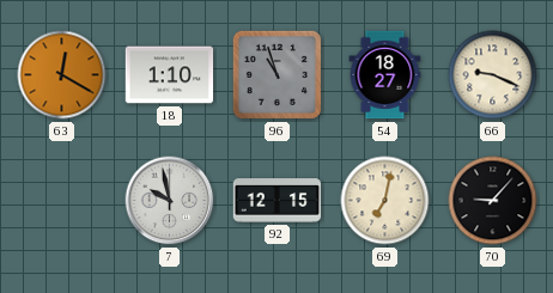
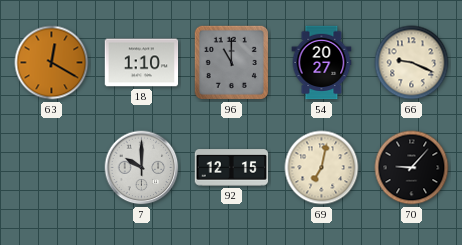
96: 10:57 -> 11:00
54: 18:27 -> 20:27
7: 9:58 -> 10:00
